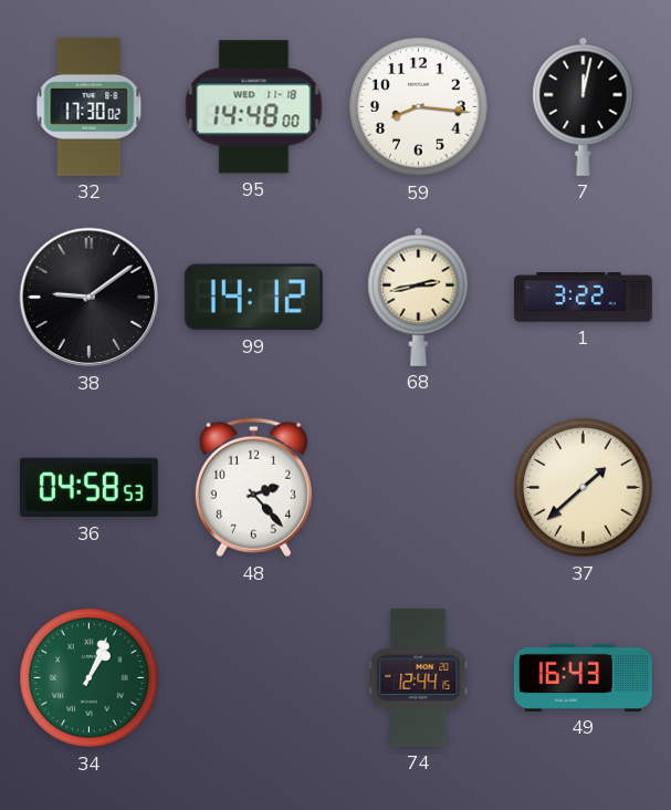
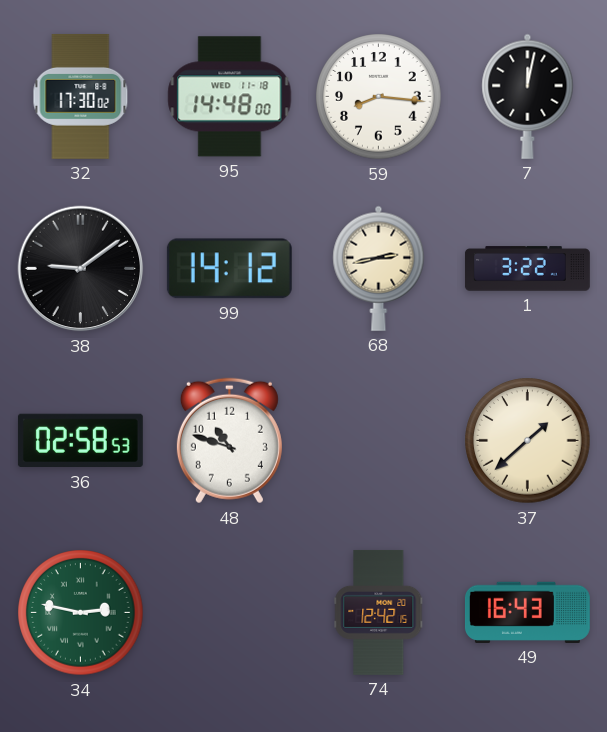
36: 04:58 -> 02:58
48: 2:23 -> 10:48
34: 1:04 -> 2:47
74: 12:44 -> 12:42
